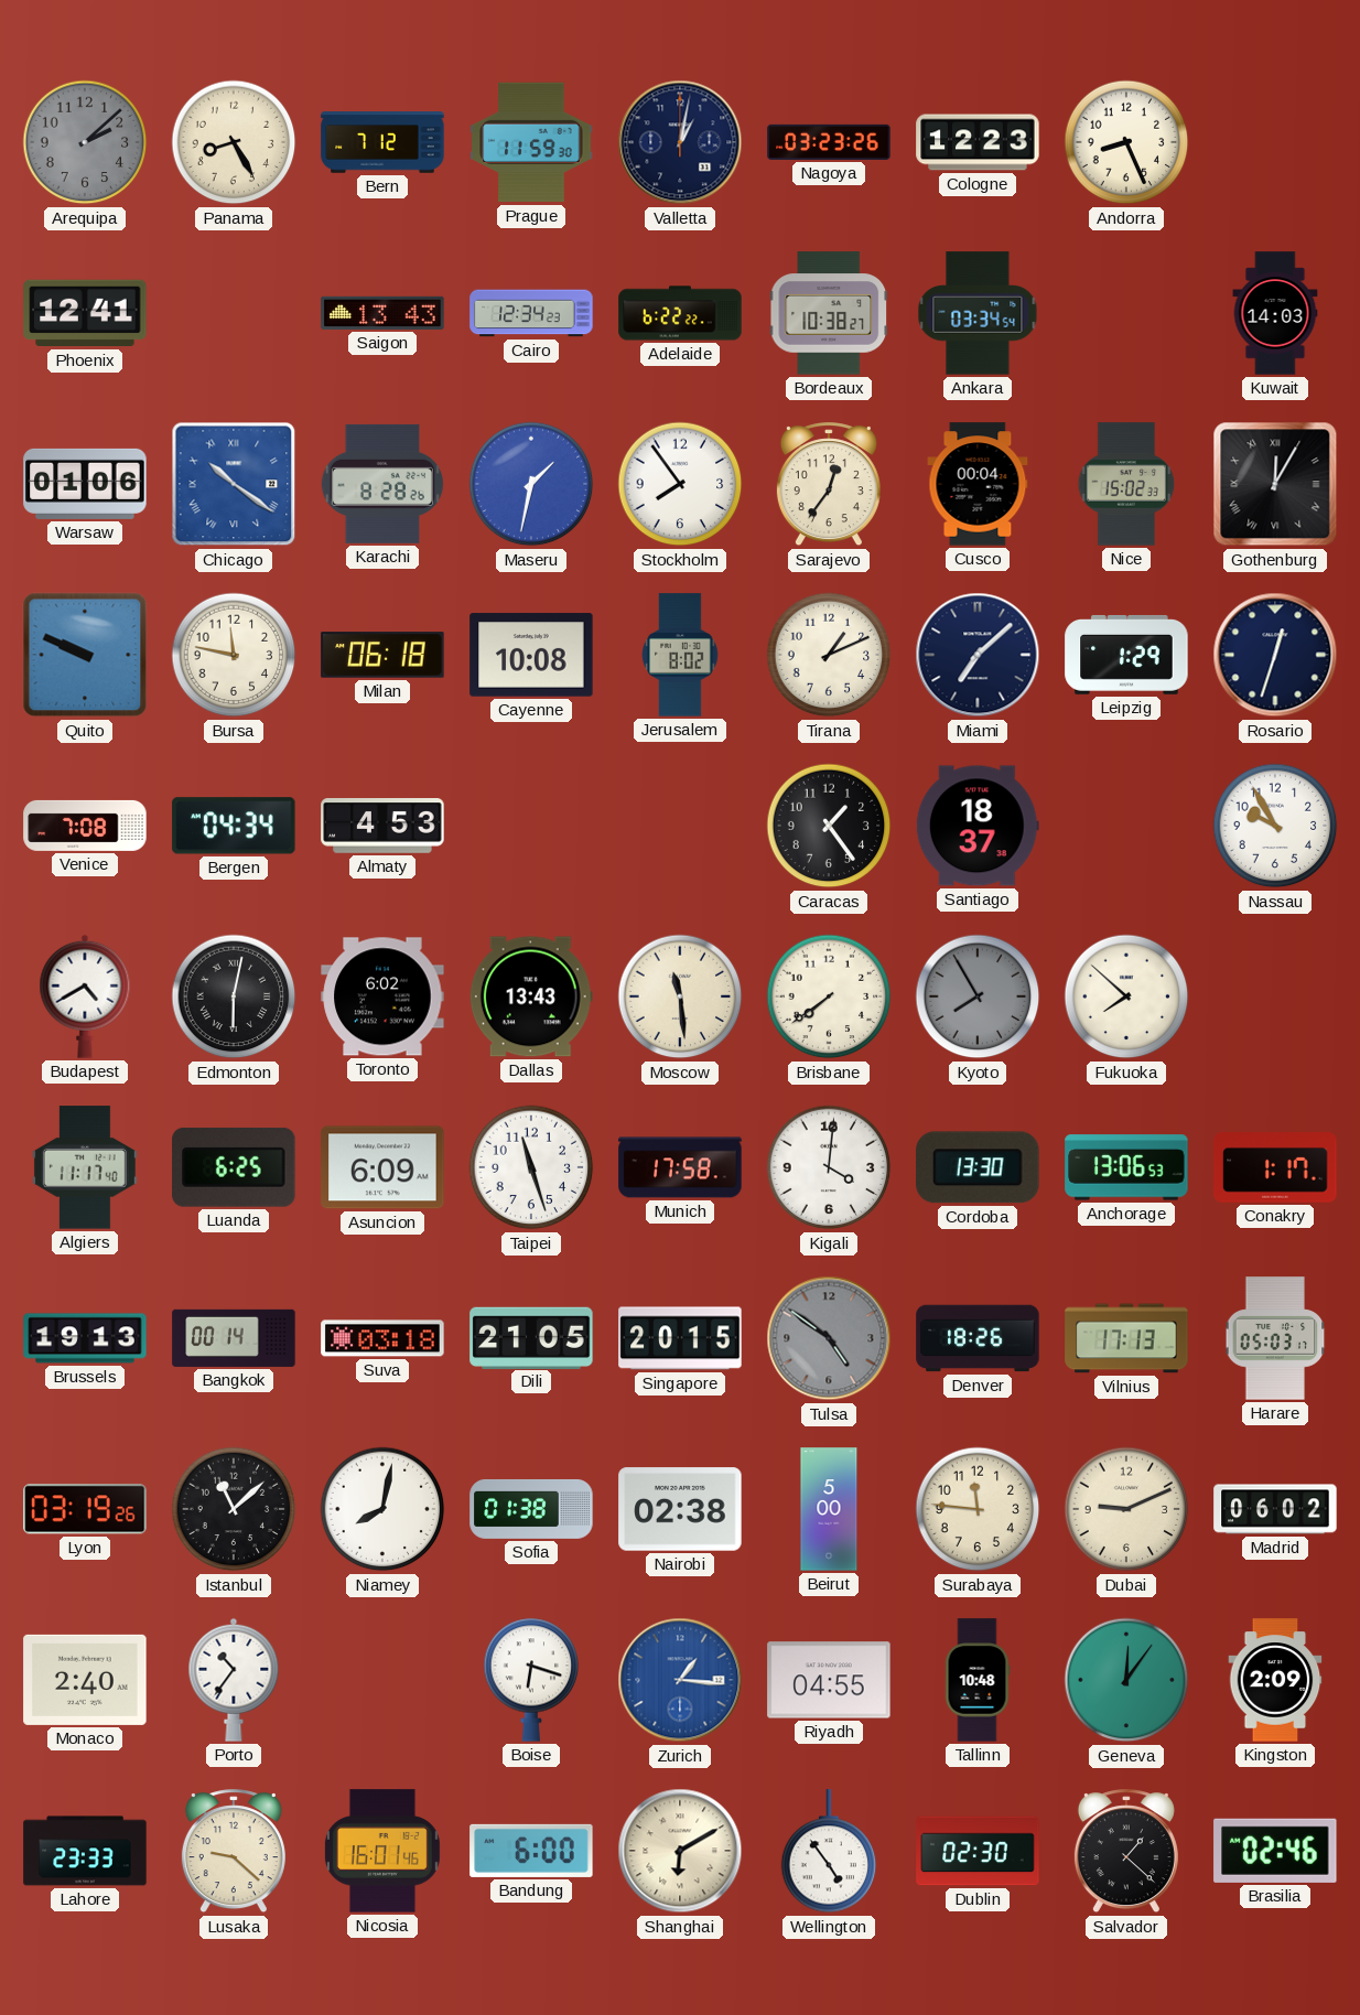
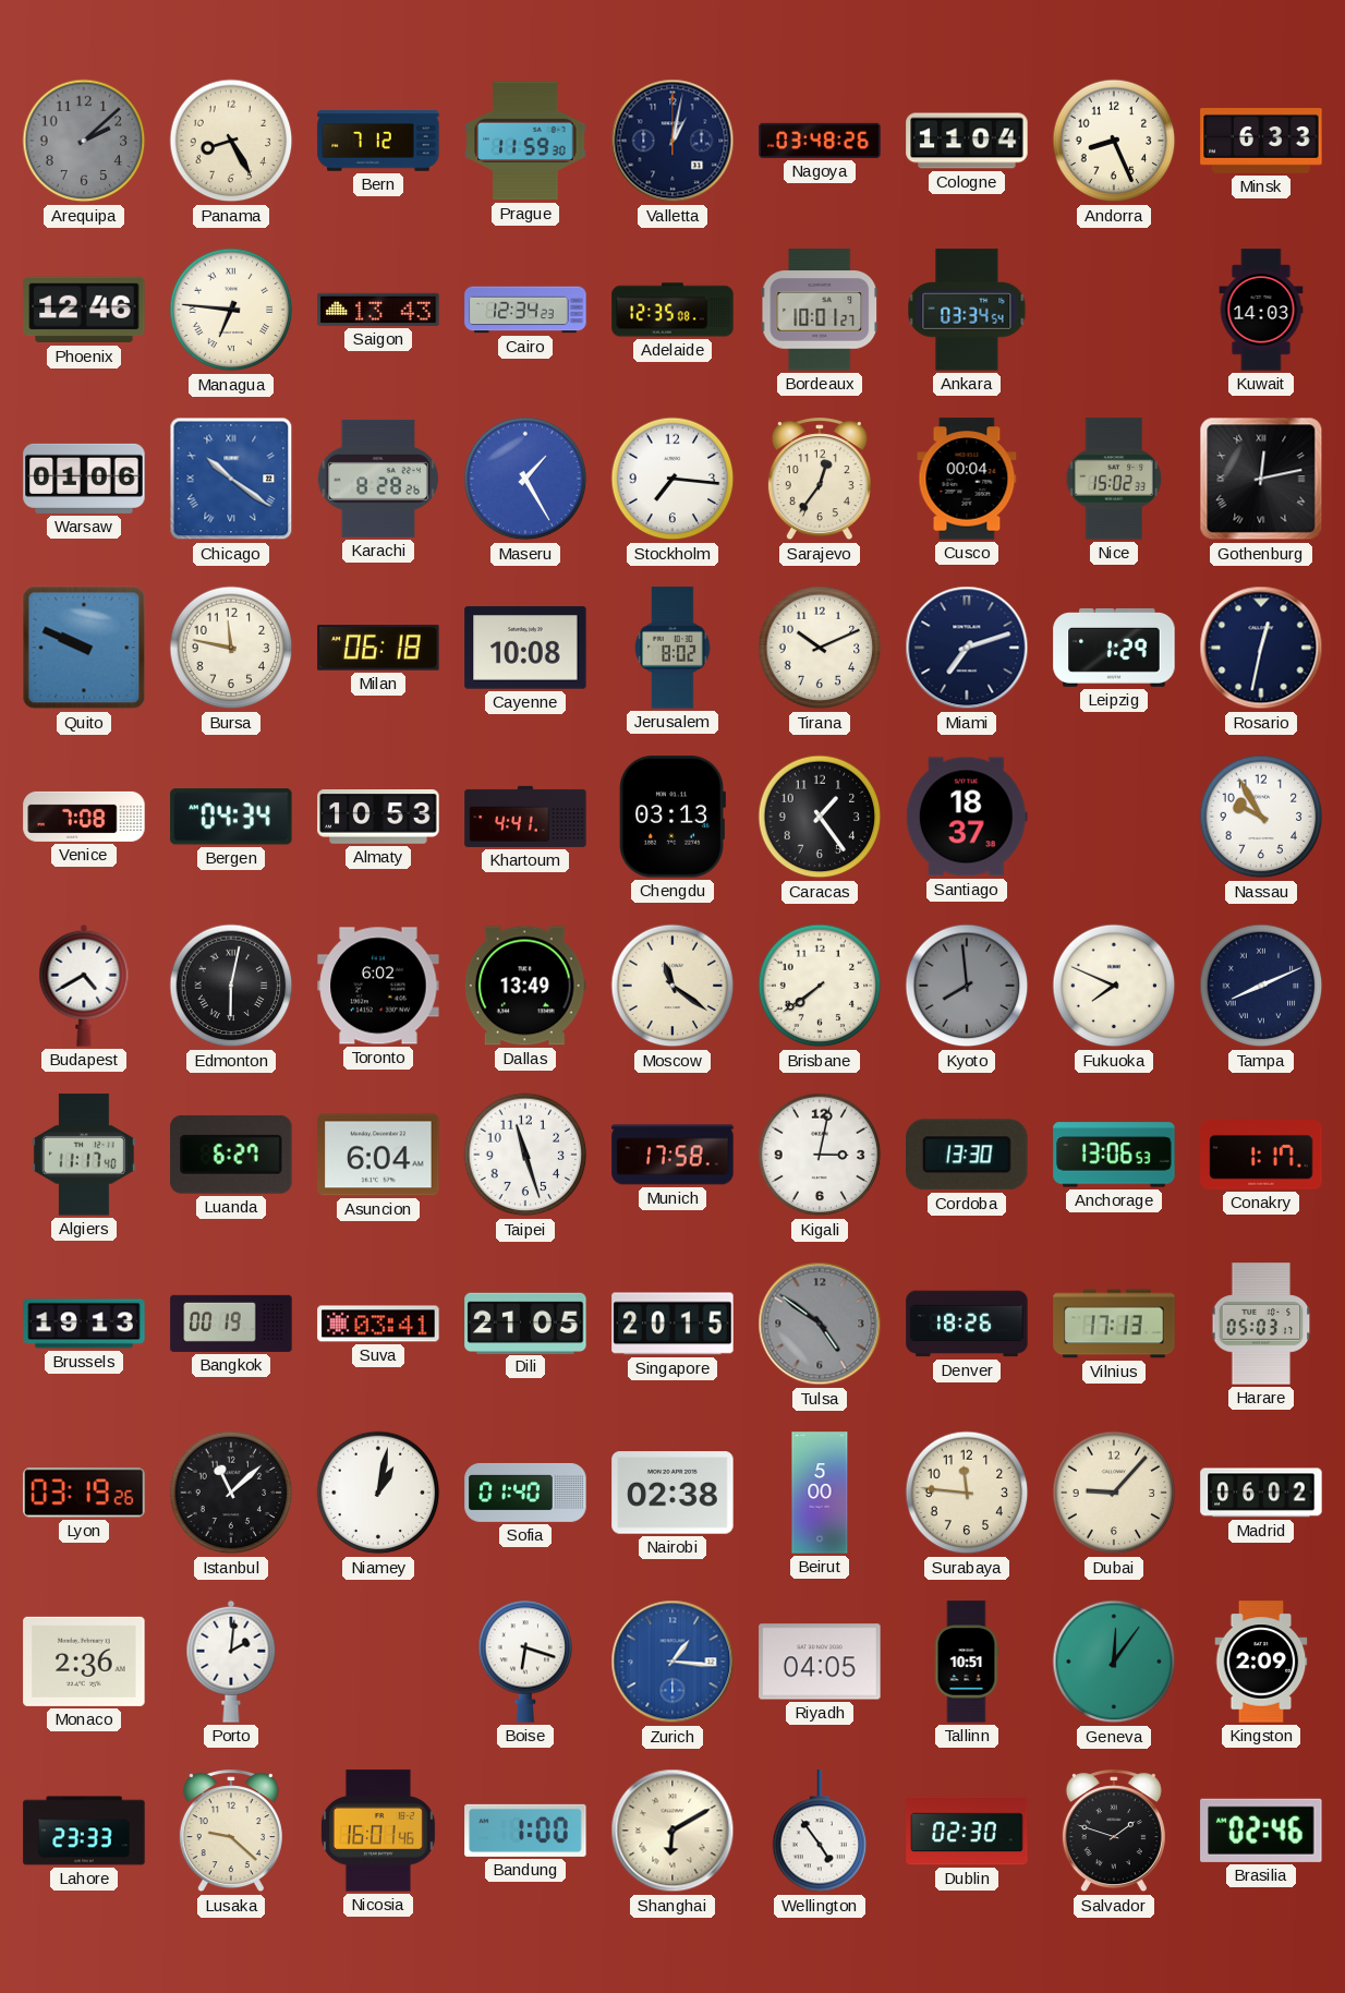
Nagoya: 03:23 -> 03:48
Cologne: 12:23 -> 11:04
Minsk: none -> 6:33
Phoenix: 12:41 -> 12:46
Managua: none -> 6:46
Adelaide: 6:22 -> 12:35
Bordeaux: 10:38 -> 10:01
Maseru: 1:32 -> 1:25
Stockholm: 7:54 -> 7:16
Gothenburg: 12:05 -> 12:13
Tirana: 1:11 -> 10:11
Miami: 7:08 -> 7:12
Rosario: 12:33 -> 12:32
Almaty: 4:53 -> 10:53
Khartoum: none -> 4:41
Chengdu: none -> 03:13
Dallas: 13:43 -> 13:49
Moscow: 11:29 -> 11:21
Kyoto: 7:55 -> 7:59
Fukuoka: 7:52 -> 7:49
Tampa: none -> 8:11
Luanda: 6:25 -> 6:27
Asuncion: 6:09 -> 6:04
Kigali: 4:01 -> 3:02
Bangkok: 00:14 -> 00:19
Suva: 03:18 -> 03:41
Niamey: 8:02 -> 1:02
Sofia: 01:38 -> 01:40
Dubai: 9:11 -> 9:07
Monaco: 2:40 -> 2:36
Porto: 10:36 -> 2:01
Riyadh: 04:55 -> 04:05
Tallinn: 10:48 -> 10:51
Bandung: 6:00 -> 1:00
Salvador: 1:22 -> 1:48
